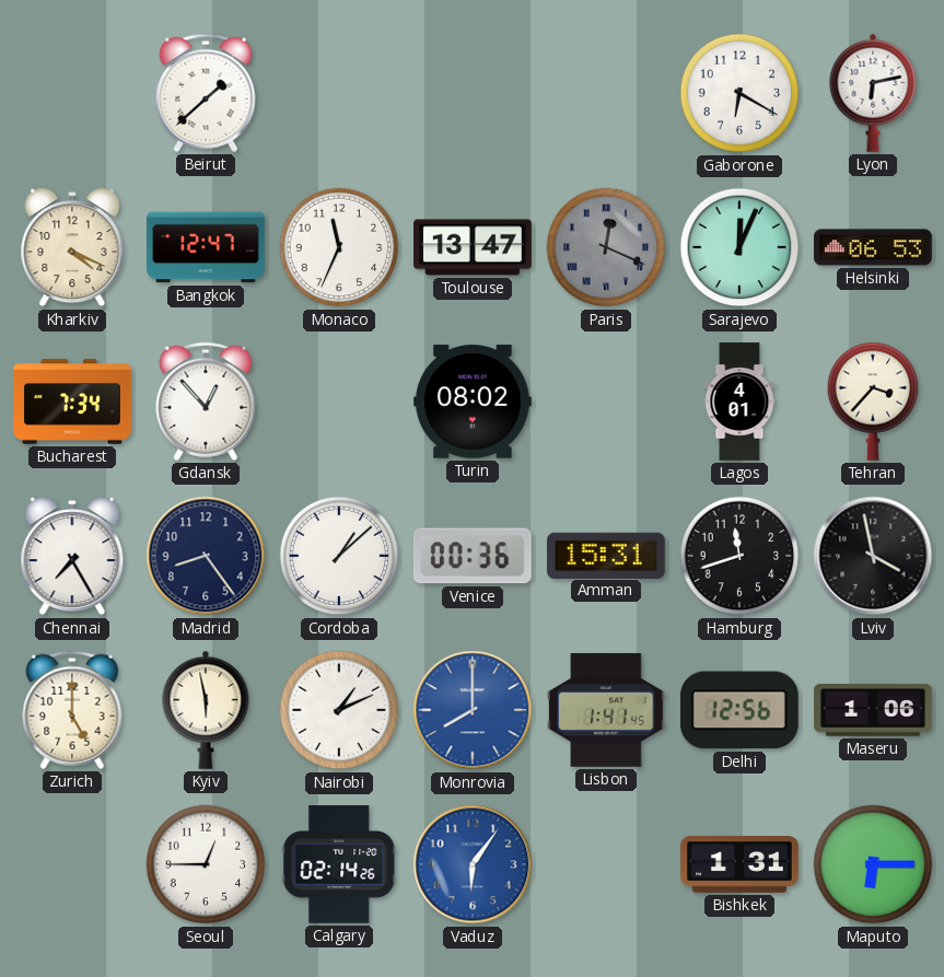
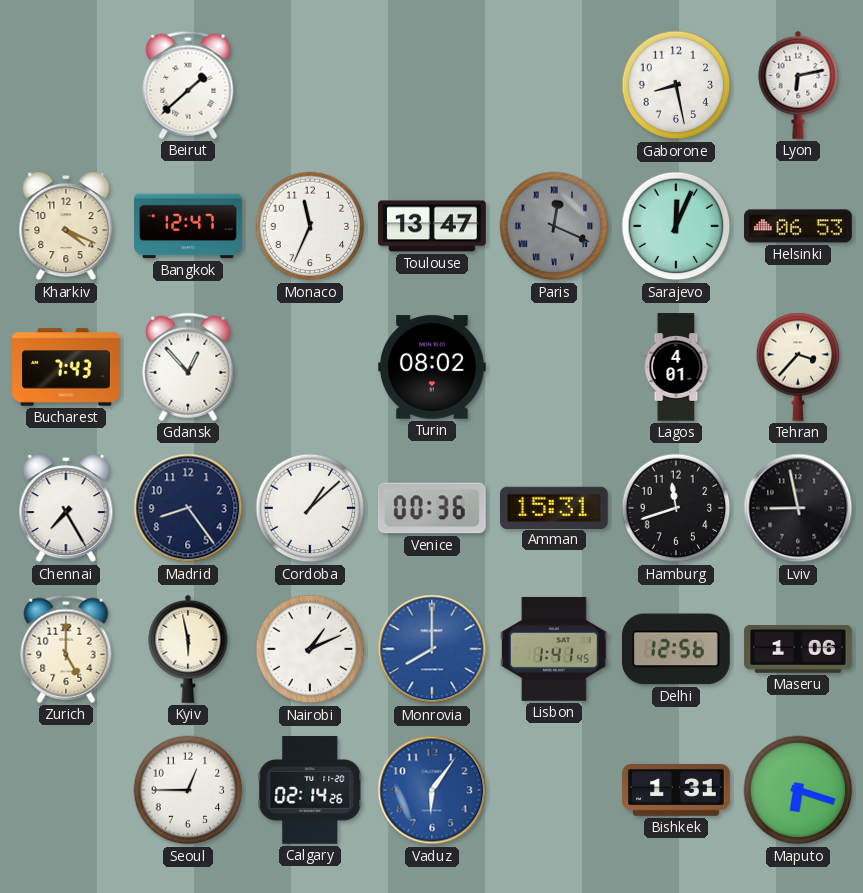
Gaborone: 6:20 -> 8:28
Bucharest: 7:34 -> 7:43
Lviv: 3:58 -> 8:58
Maputo: 6:15 -> 6:18
